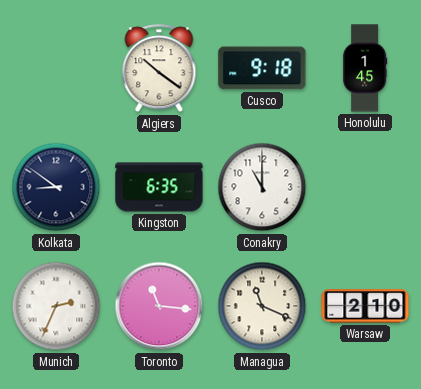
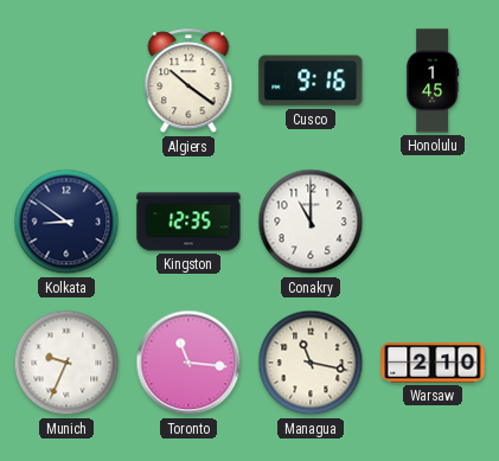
Cusco: 9:18 -> 9:16
Kingston: 6:35 -> 12:35
Munich: 2:34 -> 9:34
Managua: 11:19 -> 11:17
